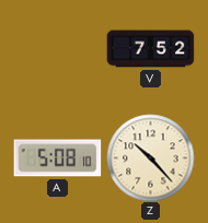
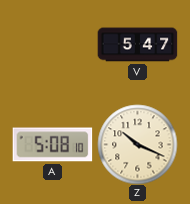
V: 7:52 -> 5:47
Z: 10:23 -> 10:19
